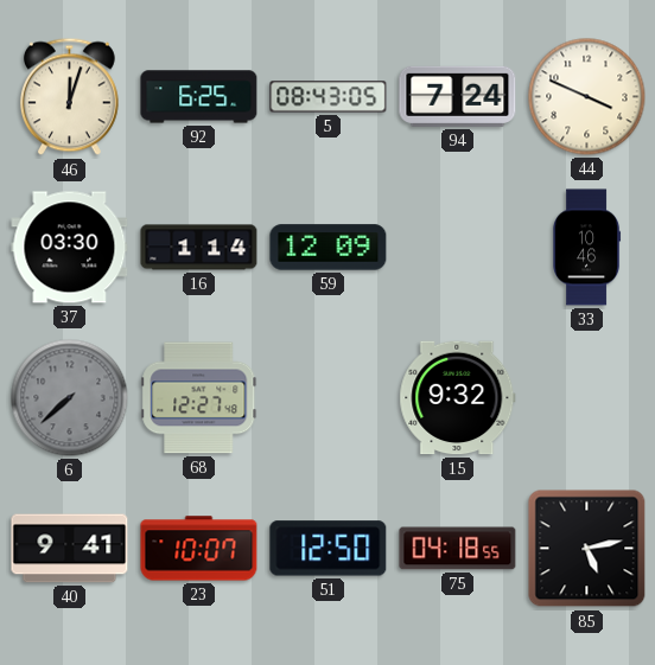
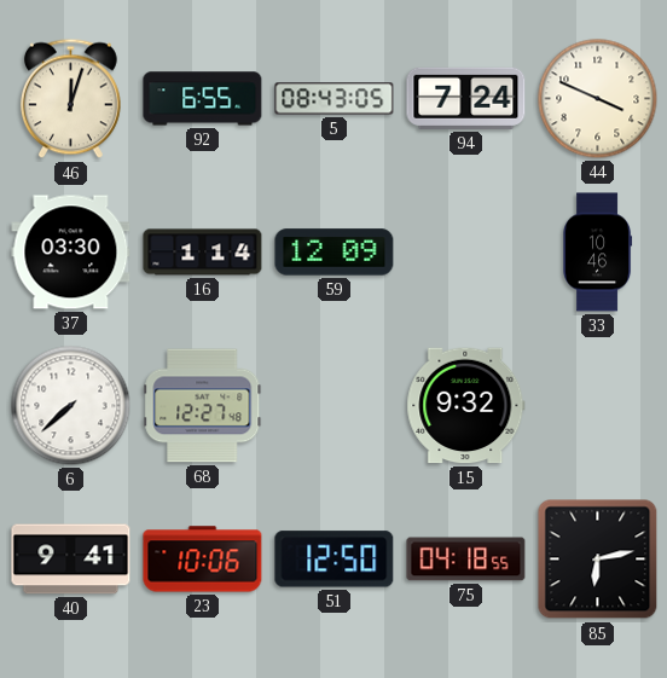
92: 6:25 -> 6:55
6 dial: grey -> white
23: 10:07 -> 10:06
85: 5:13 -> 6:13
